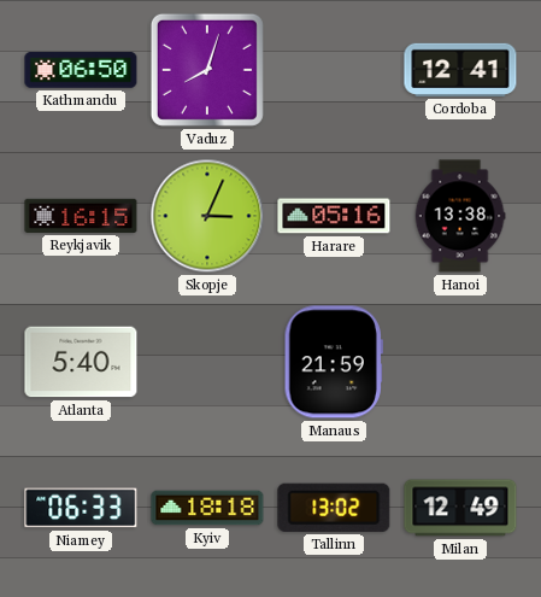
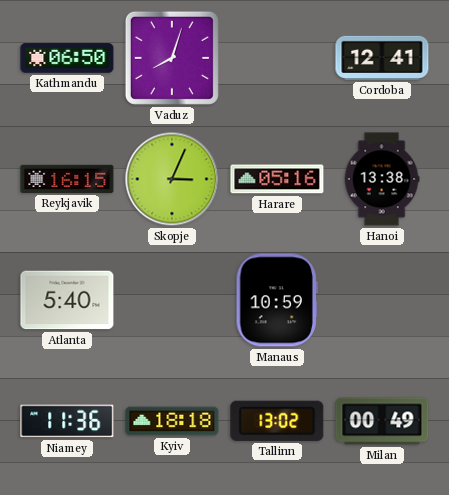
Manaus: 21:59 -> 10:59
Niamey: 06:33 -> 11:36
Milan: 12:49 -> 00:49
